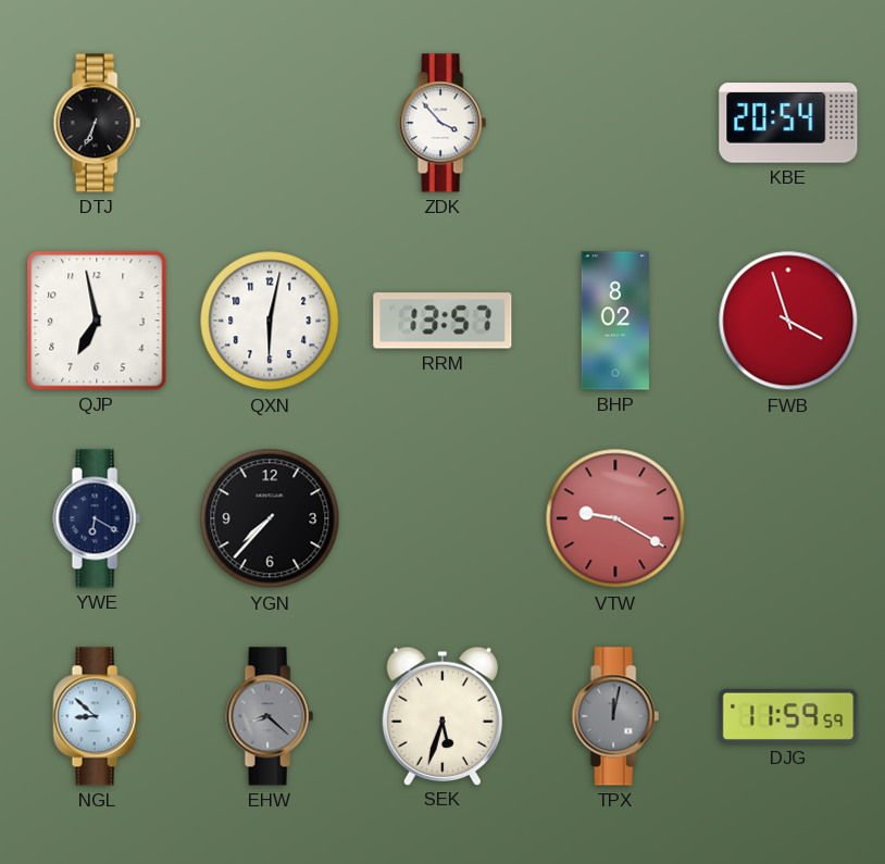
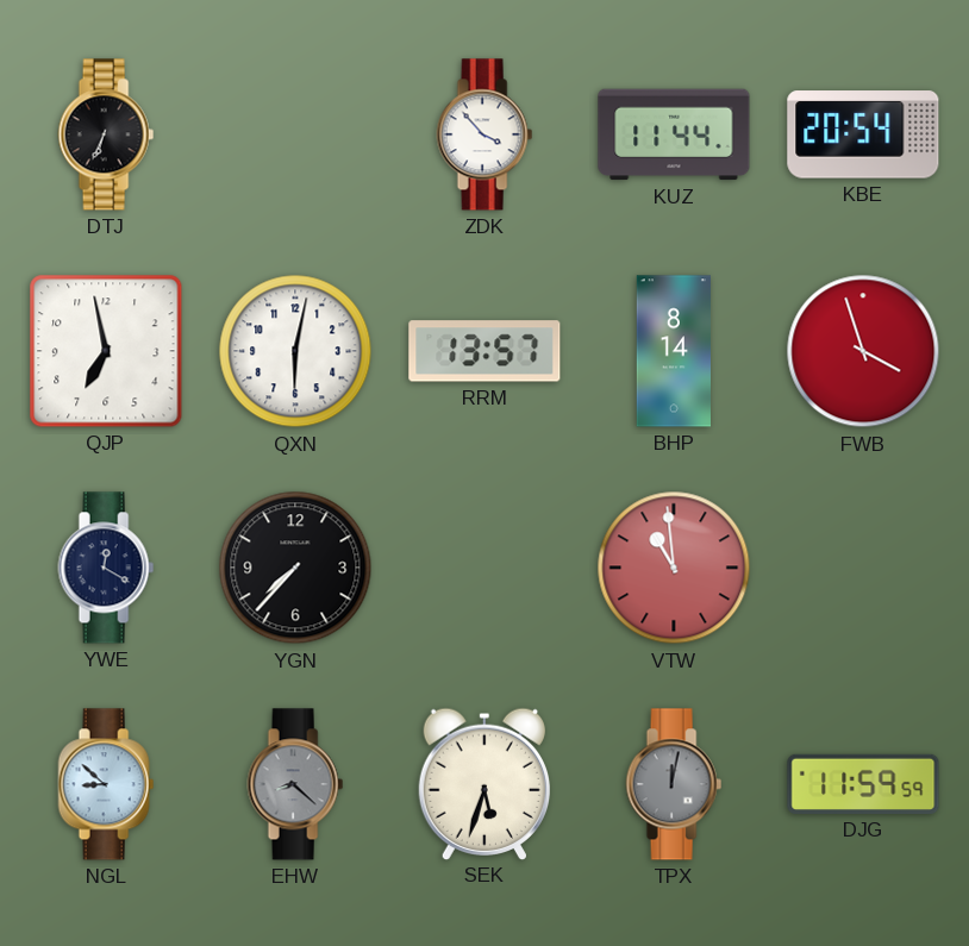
KUZ: none -> 11:44
BHP: 8:02 -> 8:14
YWE: 6:20 -> 12:20
VTW: 9:20 -> 10:59
